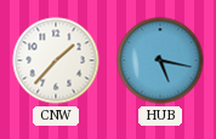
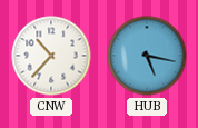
CNW: 1:37 -> 10:37
